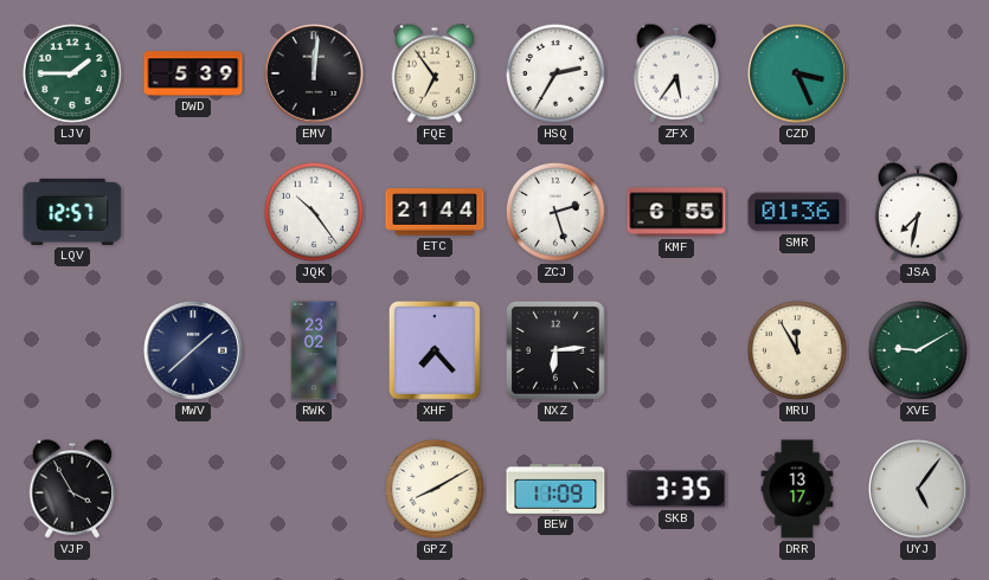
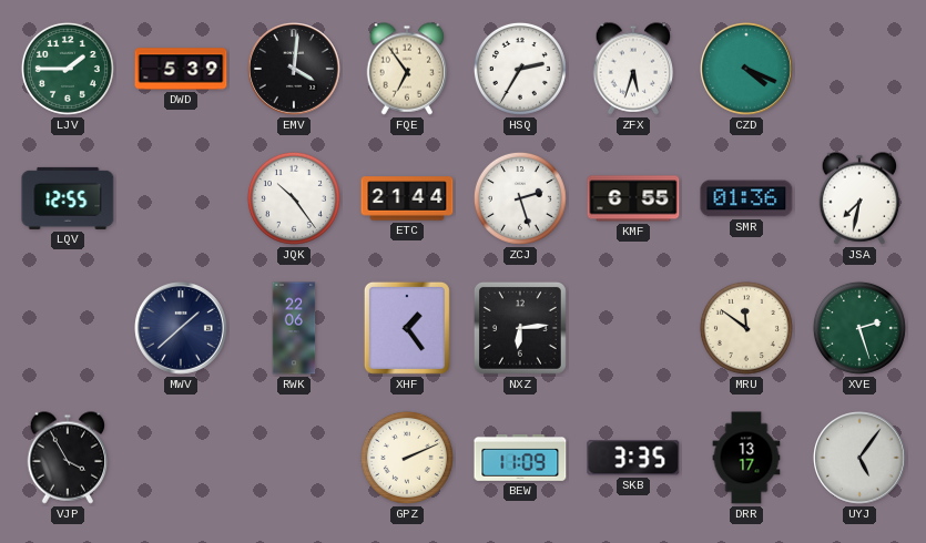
EMV: 12:01 -> 4:01
ZFX: 5:36 -> 5:33
CZD: 3:26 -> 4:19
LQV: 12:57 -> 12:55
RWK: 23:02 -> 22:06
XHF: 7:23 -> 1:24
MRU: 11:55 -> 11:51
XVE: 9:10 -> 2:27
GPZ: 8:10 -> 2:11
